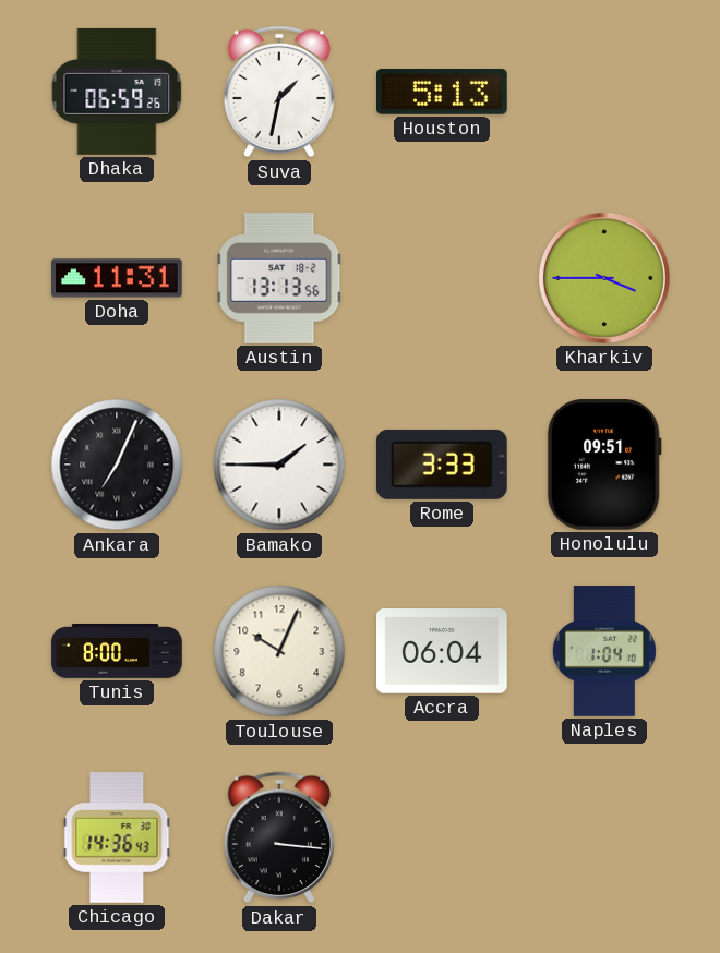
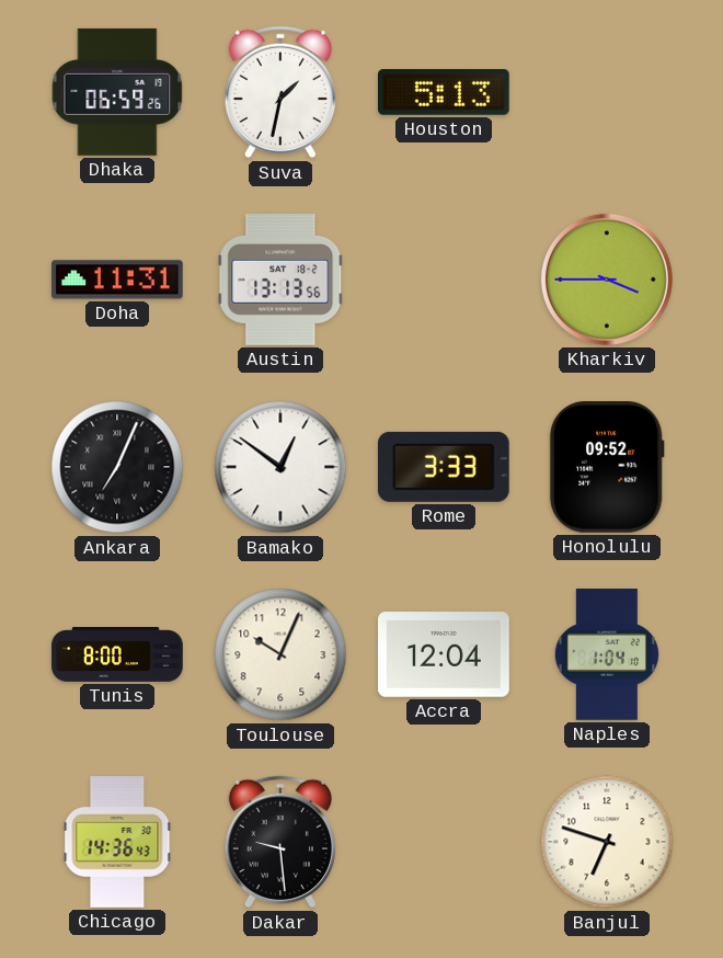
Bamako: 1:45 -> 12:51
Honolulu: 09:51 -> 09:52
Accra: 06:04 -> 12:04
Dakar: 3:16 -> 9:29
Banjul: none -> 6:48
